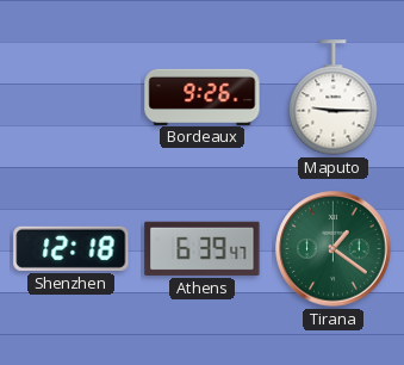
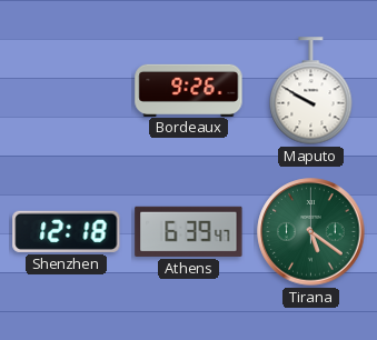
Maputo: 9:15 -> 9:50
Tirana: 1:21 -> 5:21
